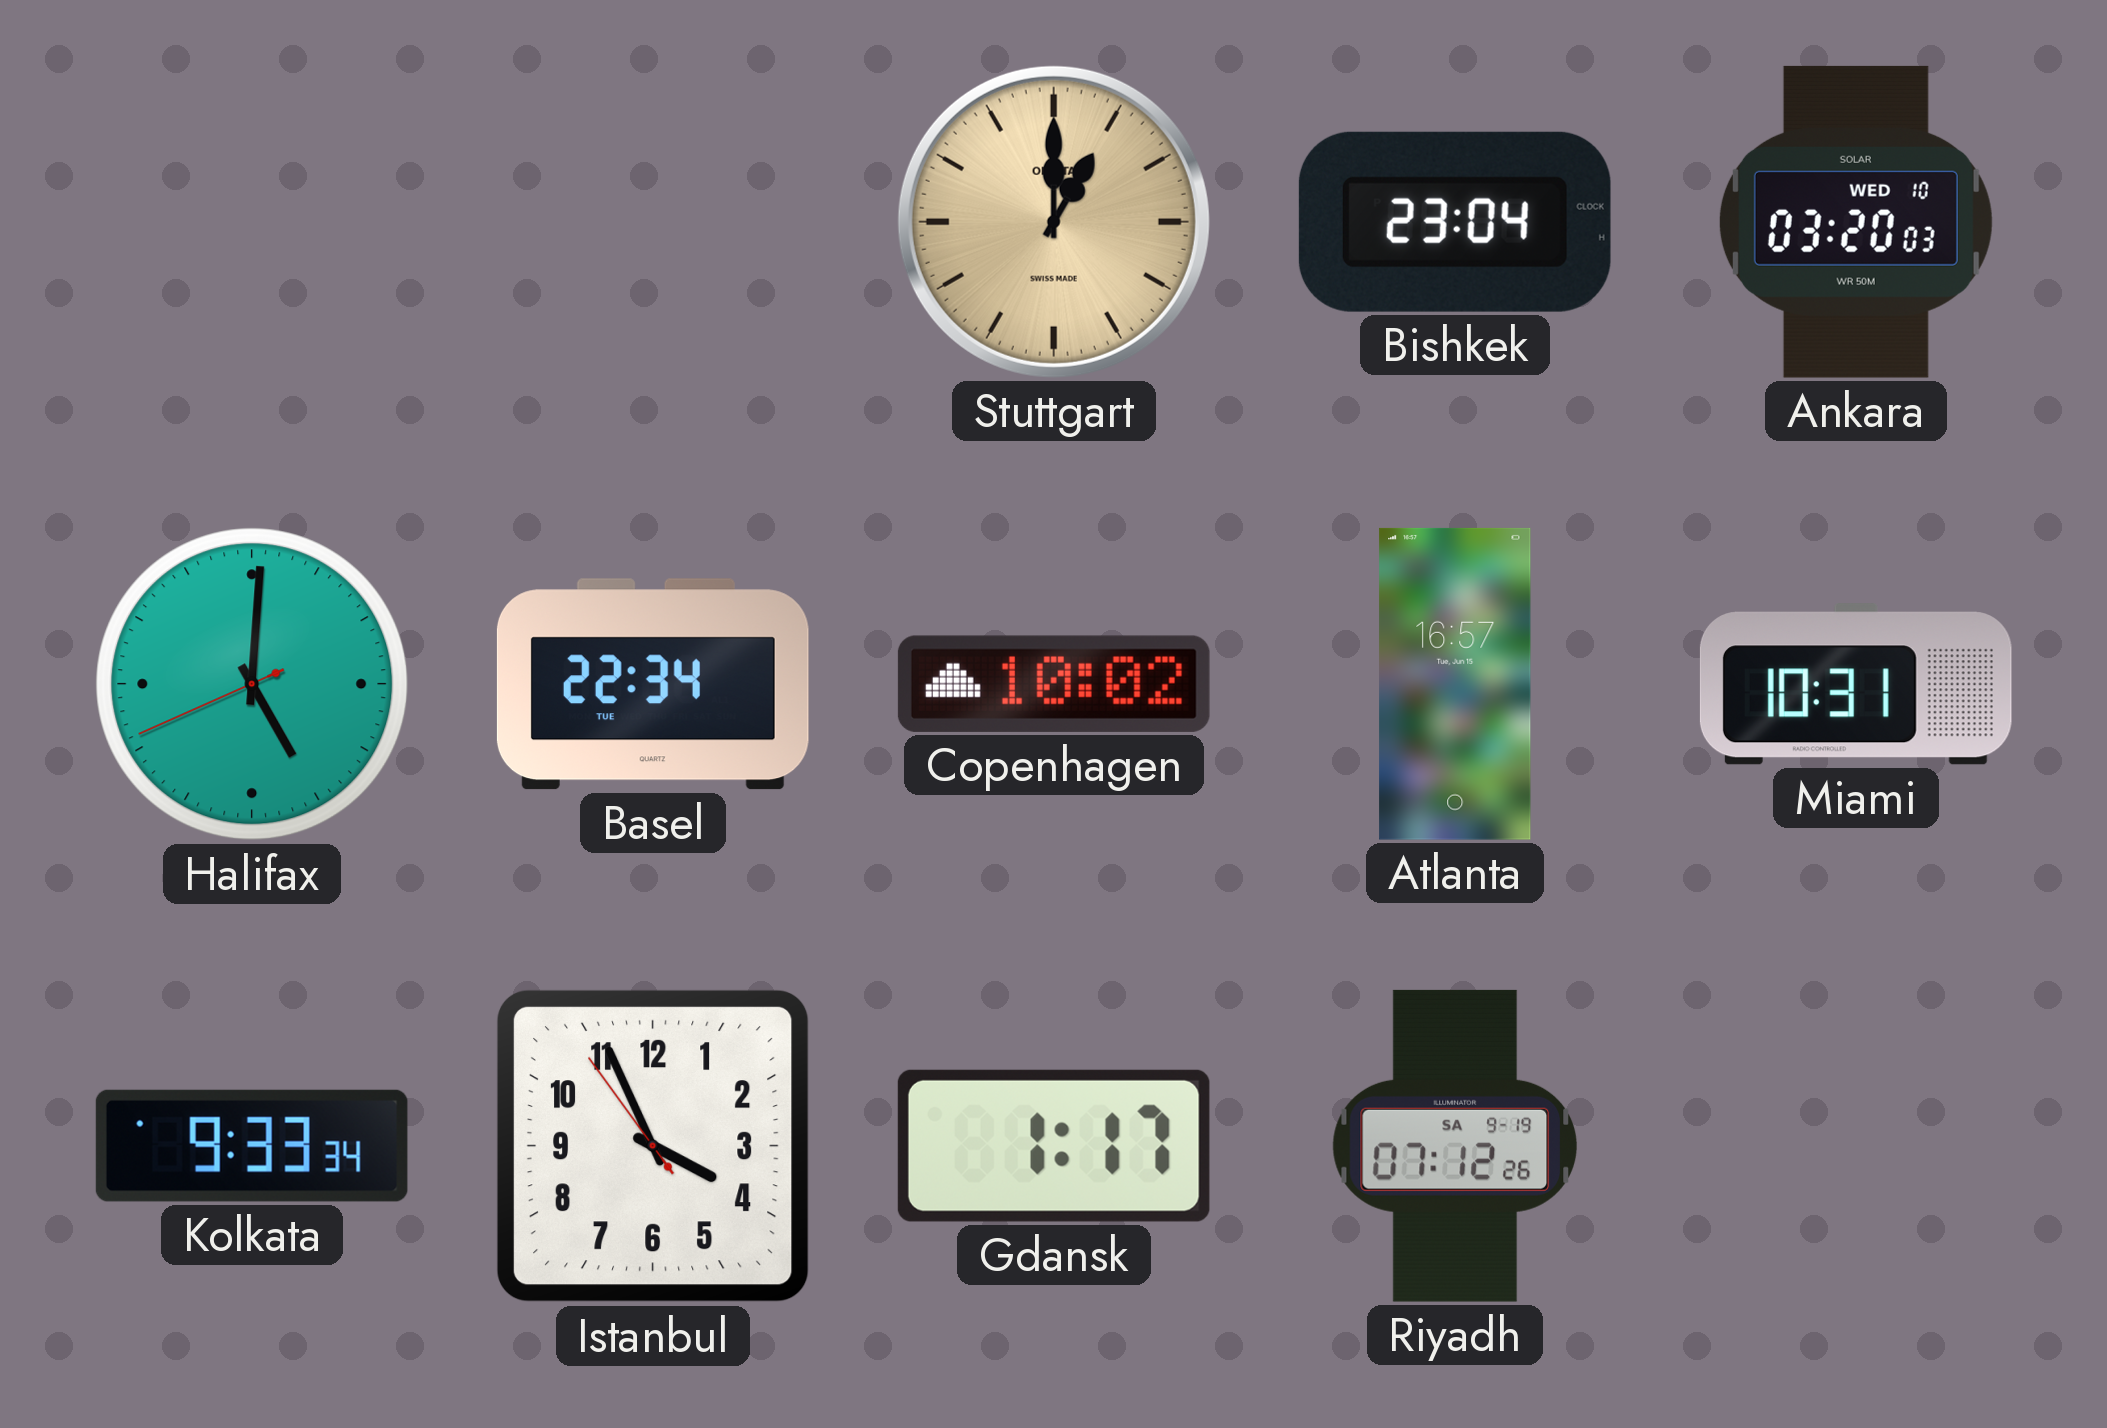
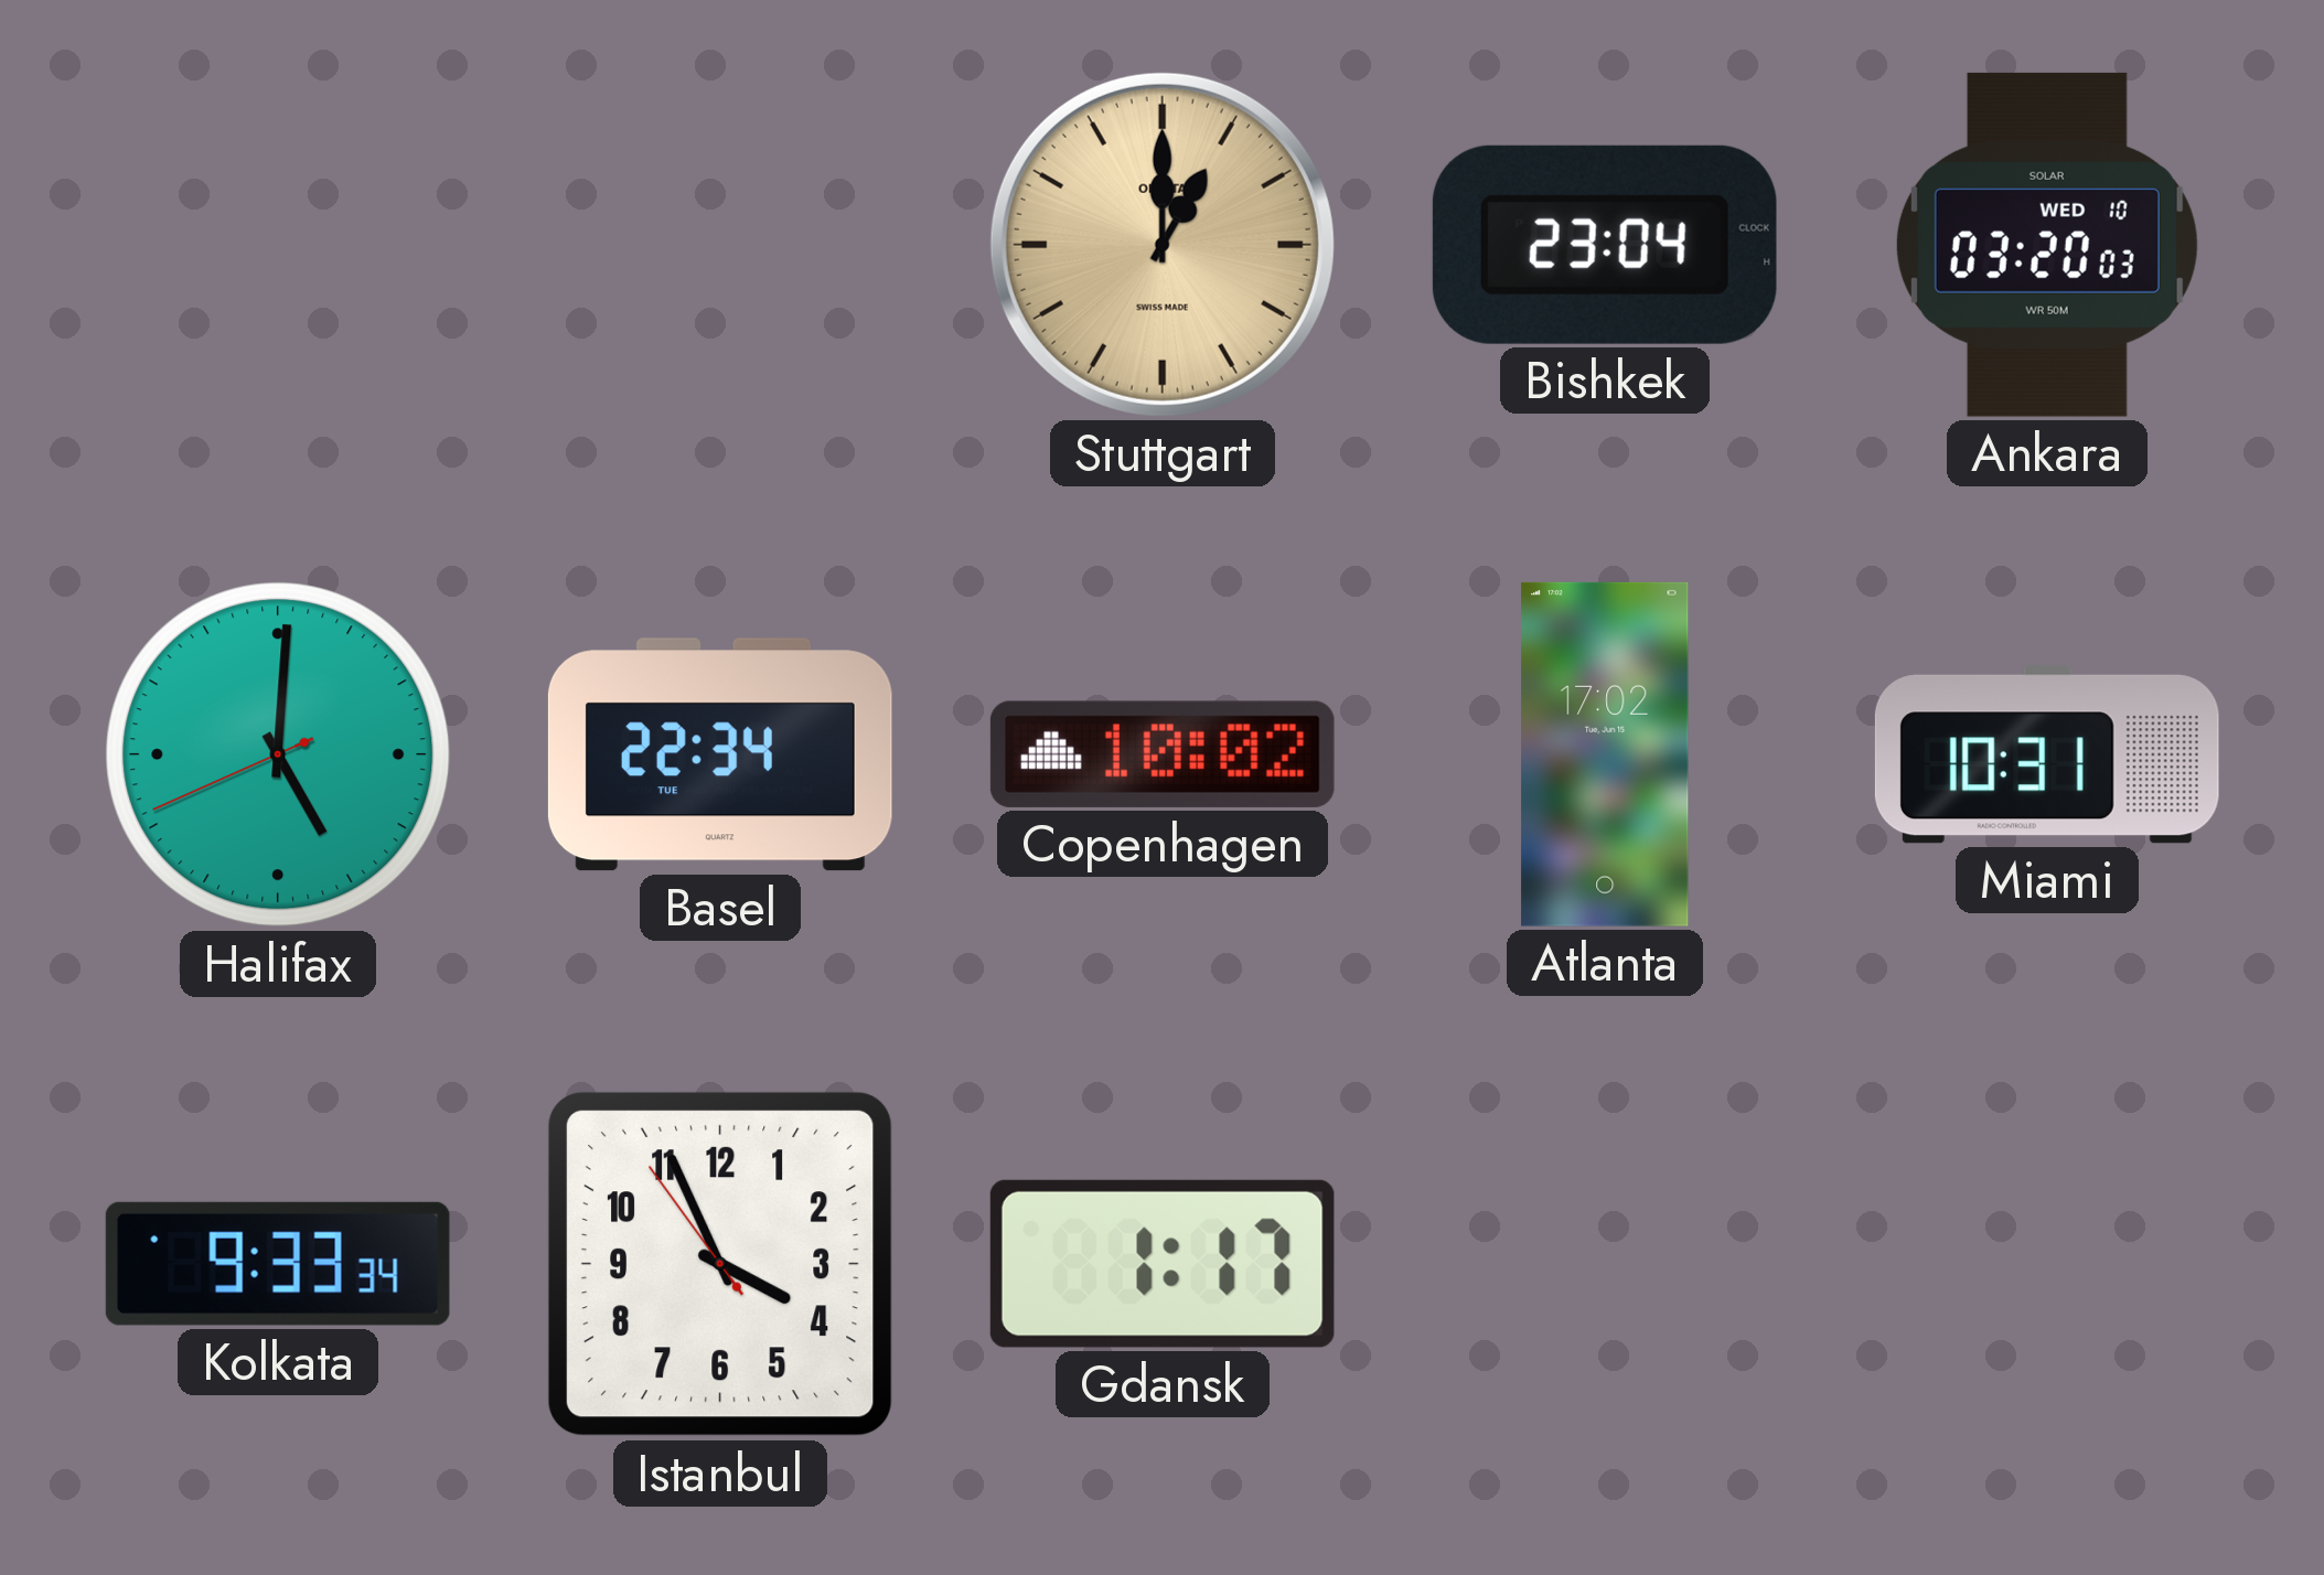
Atlanta: 16:57 -> 17:02
Riyadh: 07:12 -> none
